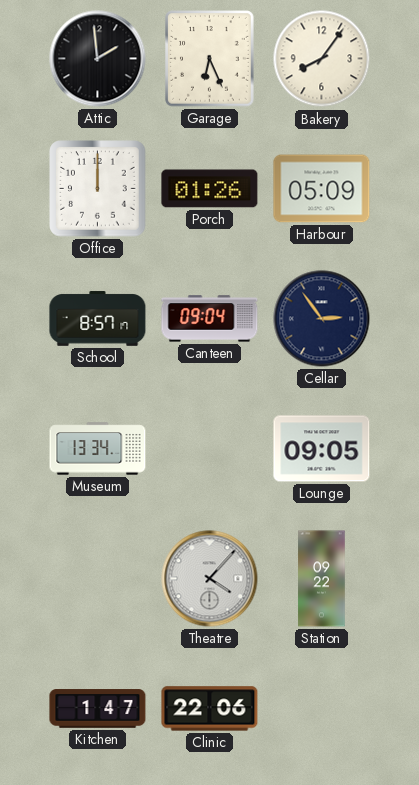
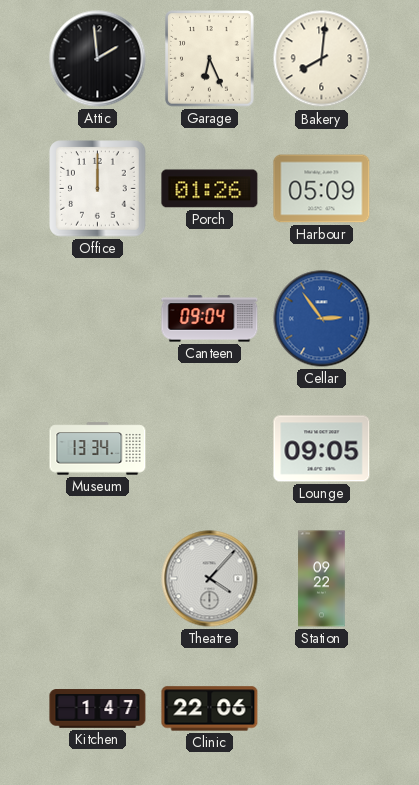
Bakery: 8:06 -> 8:01
School: 8:57 -> none
Cellar dial: navy -> blue
